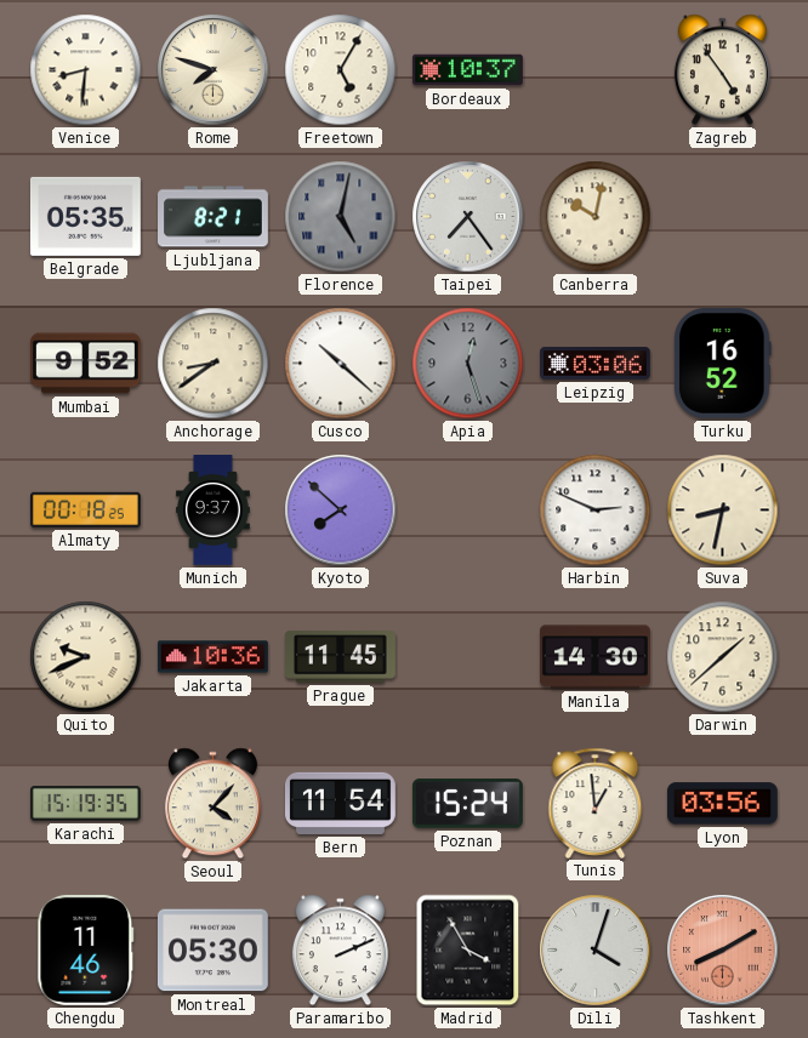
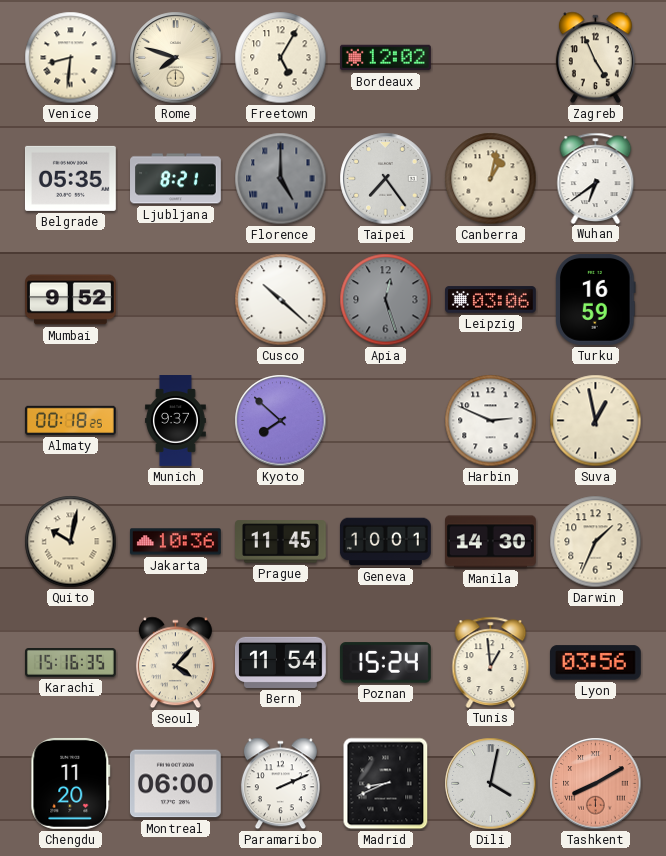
Bordeaux: 10:37 -> 12:02
Zagreb: 4:54 -> 4:56
Florence: 5:02 -> 5:00
Canberra: 10:02 -> 1:02
Wuhan: none -> 6:39
Anchorage: 8:39 -> none
Turku: 16:52 -> 16:59
Suva: 8:32 -> 12:58
Quito: 9:41 -> 10:02
Geneva: none -> 10:01
Darwin: 1:38 -> 1:34
Karachi: 15:19 -> 15:16
Chengdu: 11:46 -> 11:20
Montreal: 05:30 -> 06:00
Madrid: 3:55 -> 8:41
Dili: 4:03 -> 4:02
